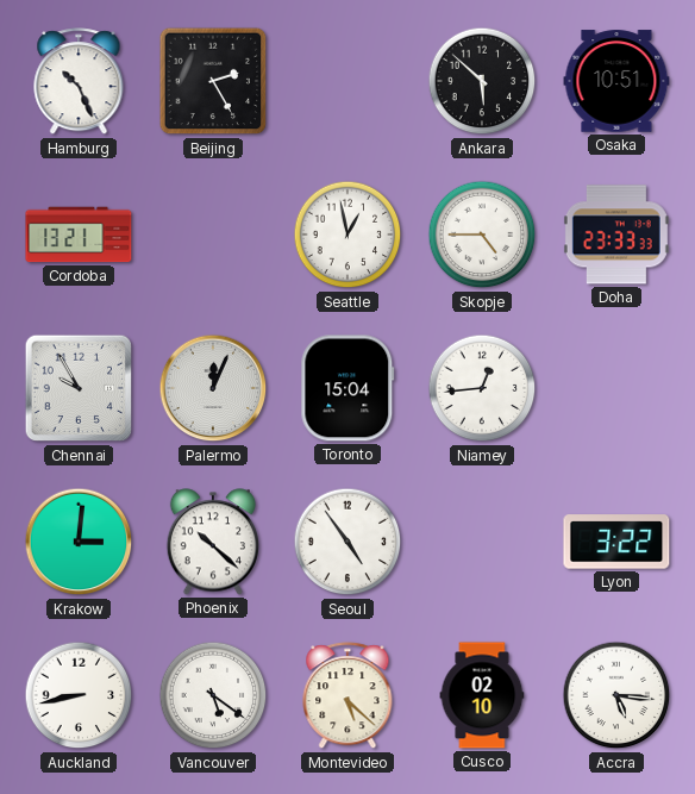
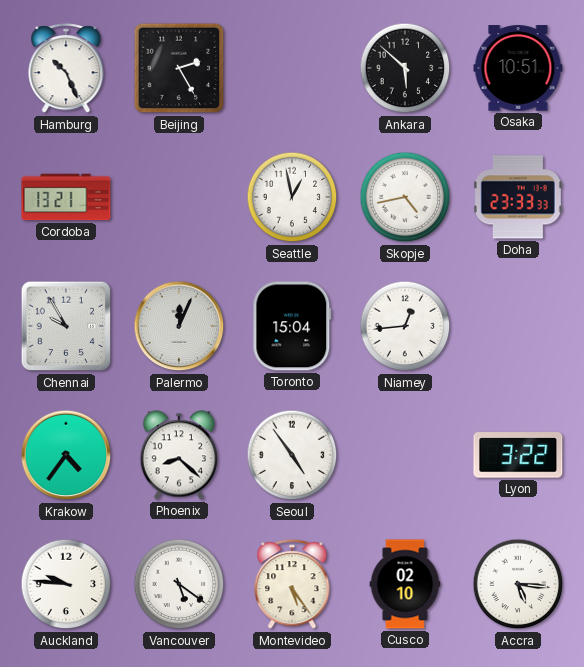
Skopje: 4:45 -> 4:43
Krakow: 3:01 -> 4:36
Phoenix: 10:22 -> 8:22
Auckland: 8:43 -> 9:46
Montevideo: 5:22 -> 5:24
